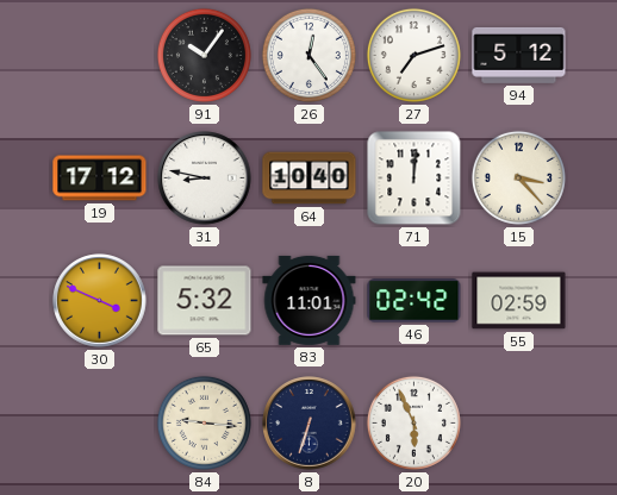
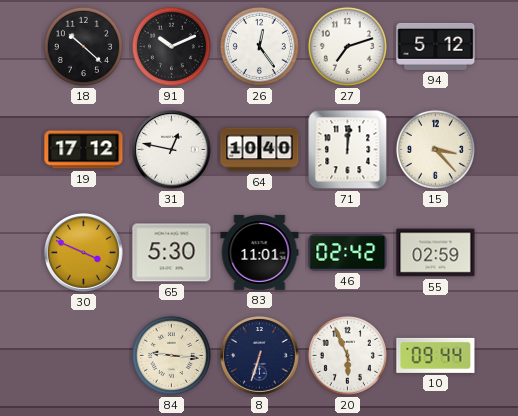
18: none -> 10:22
91: 10:06 -> 10:11
31: 8:47 -> 12:47
65: 5:32 -> 5:30
10: none -> 09:44
